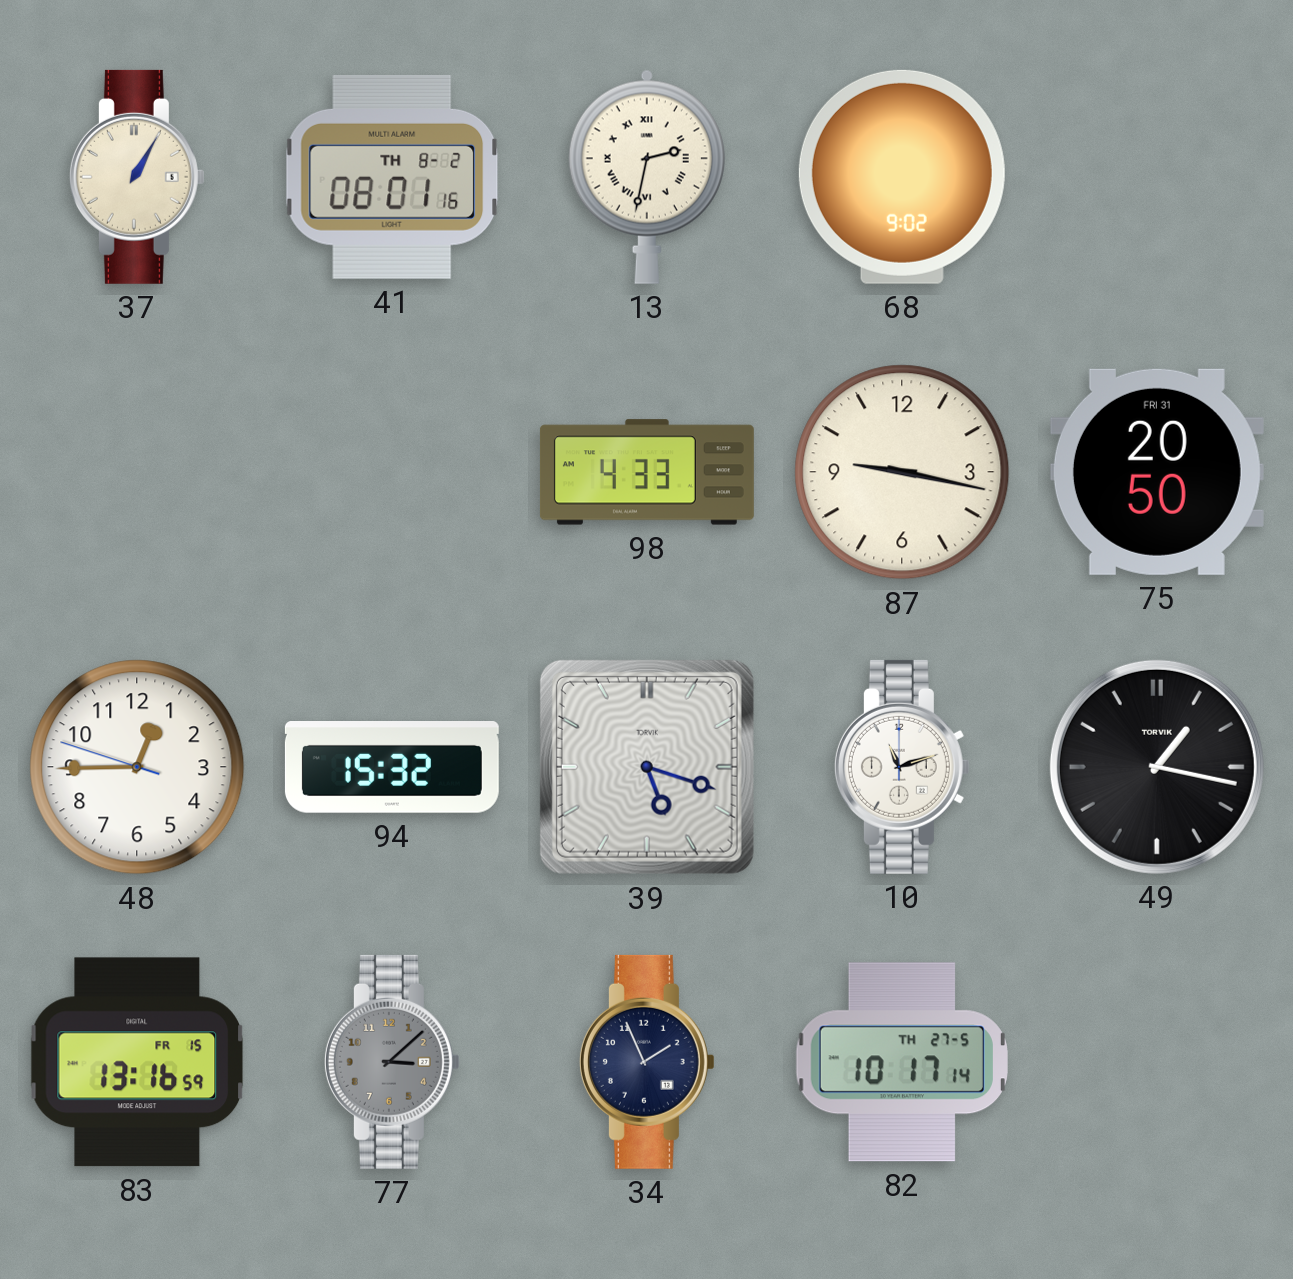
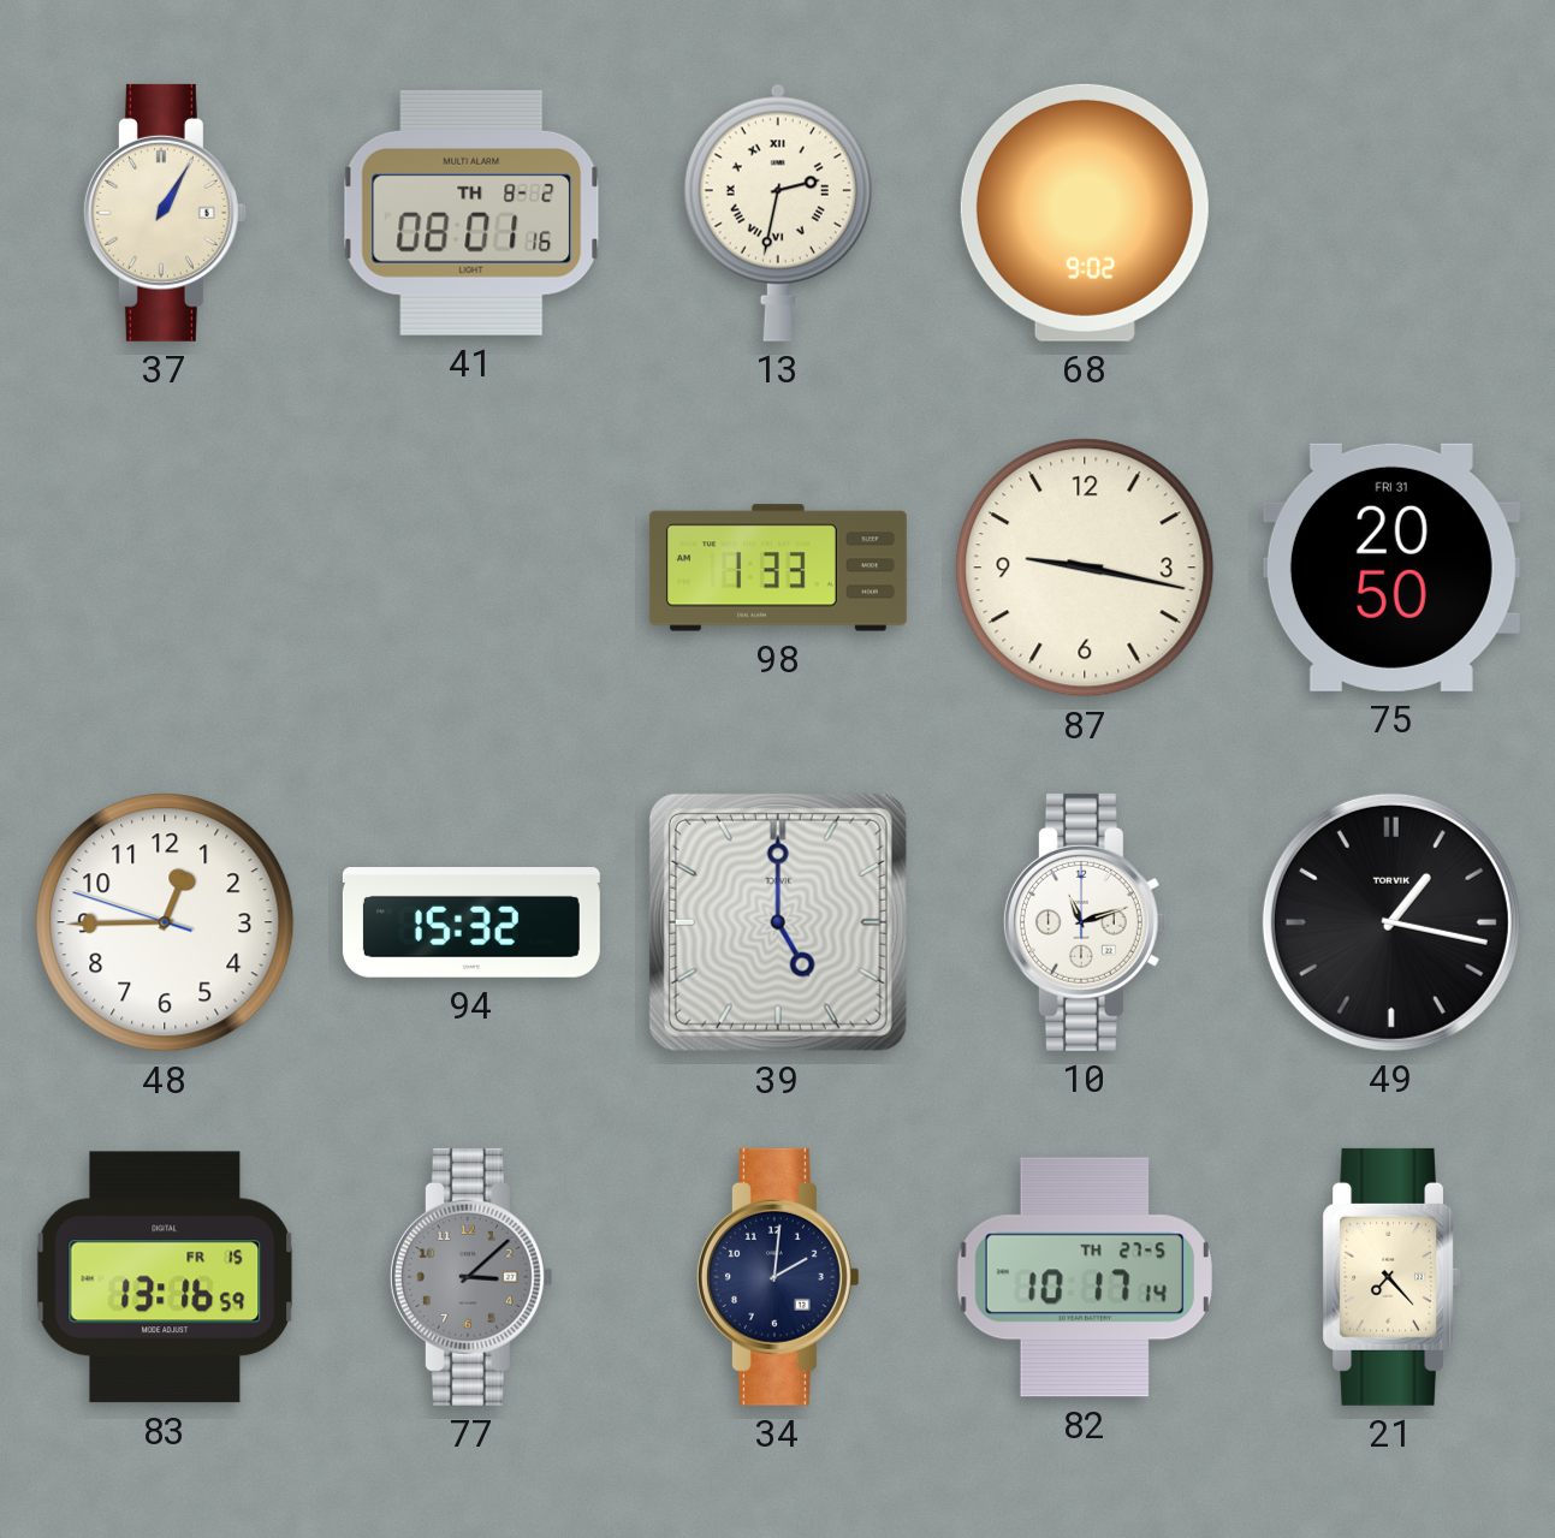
98: 4:33 -> 1:33
39: 5:18 -> 5:00
34: 1:56 -> 2:01
21: none -> 7:23
